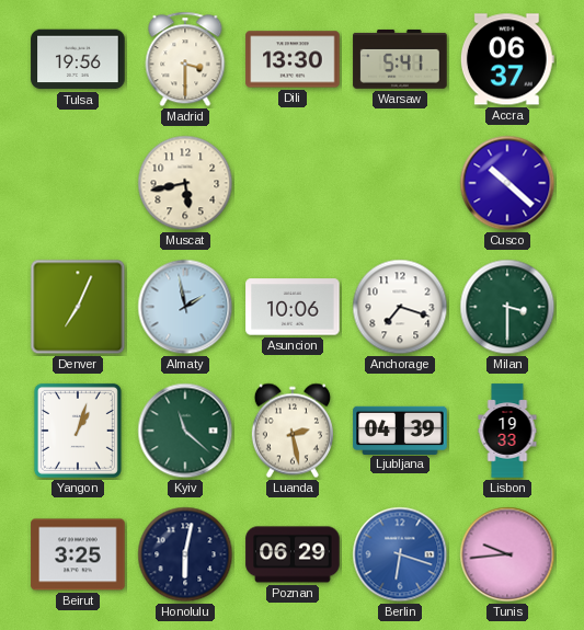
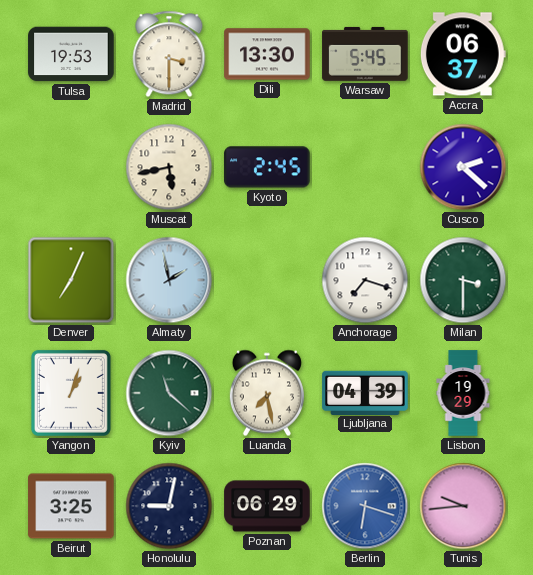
Tulsa: 19:56 -> 19:53
Warsaw: 5:41 -> 5:45
Kyoto: none -> 2:45
Cusco: 10:22 -> 2:22
Asuncion: 10:06 -> none
Luanda: 2:28 -> 7:28
Lisbon: 19:33 -> 19:29
Honolulu: 6:02 -> 9:02
